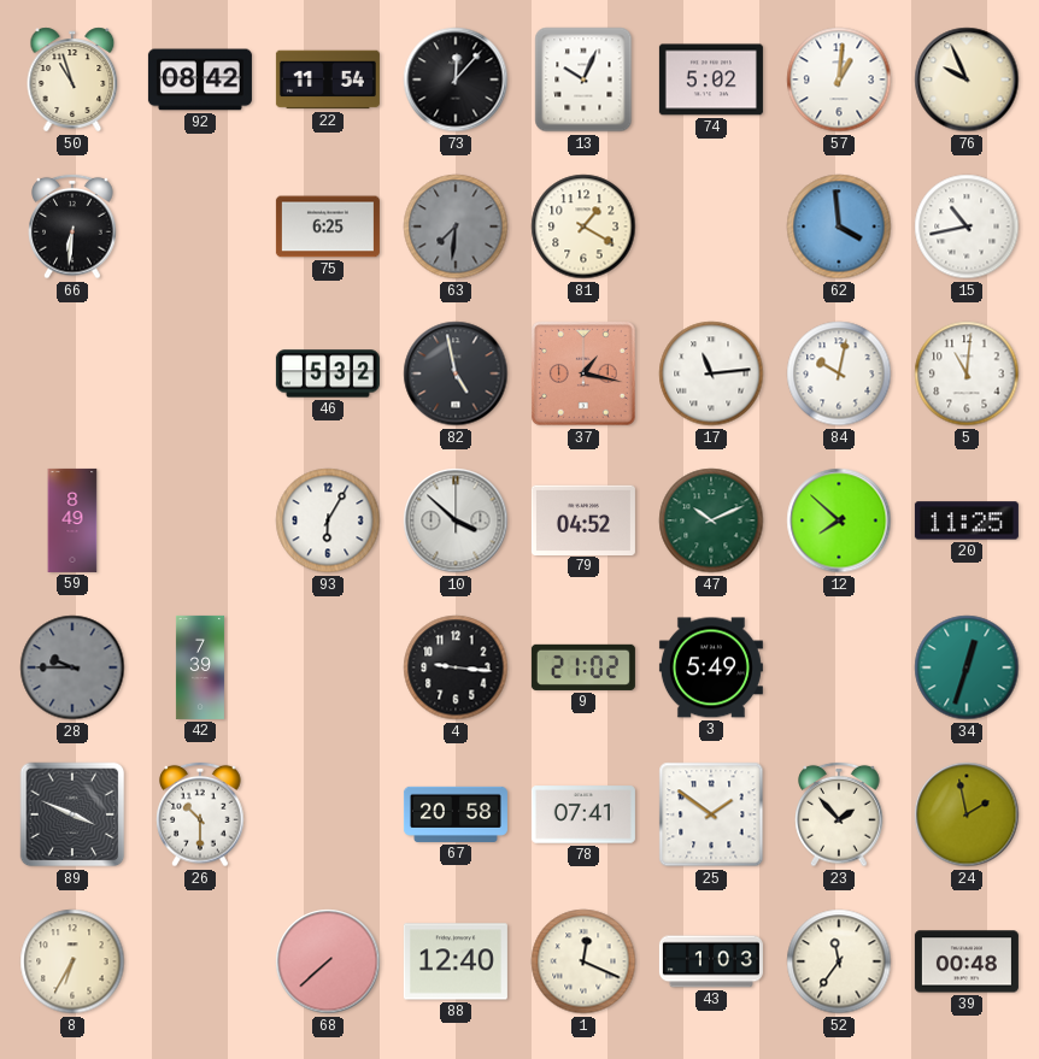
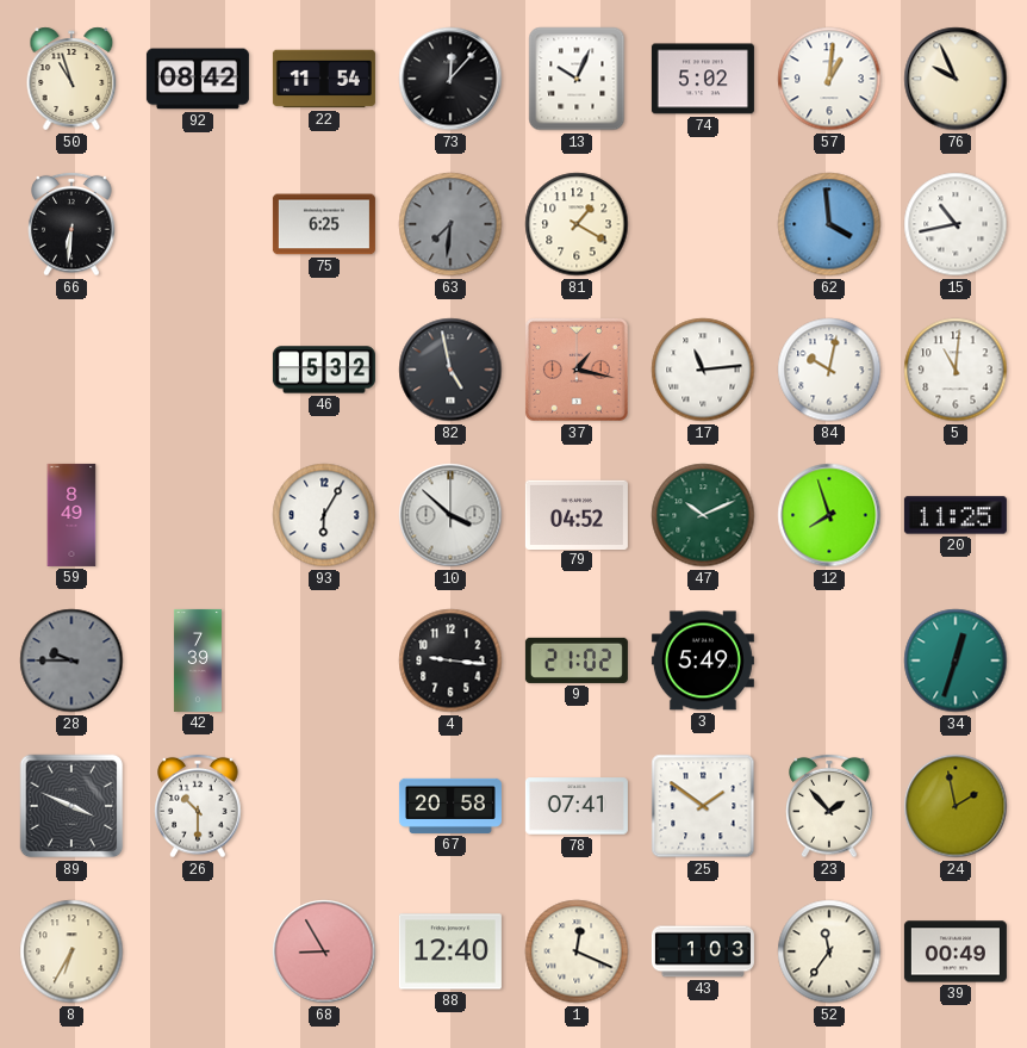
12: 7:52 -> 7:57
68: 7:38 -> 8:55
39: 00:48 -> 00:49
